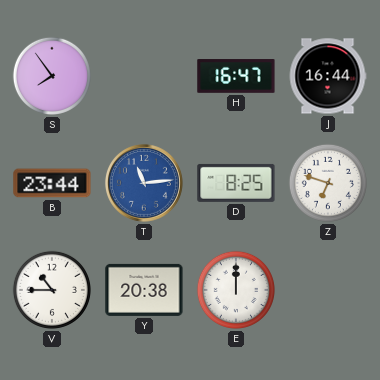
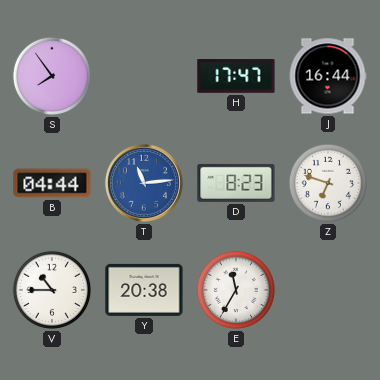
H: 16:47 -> 17:47
B: 23:44 -> 04:44
D: 8:25 -> 8:23
E: 12:00 -> 11:35
